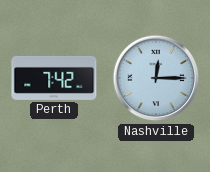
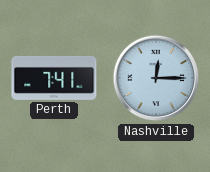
Perth: 7:42 -> 7:41
